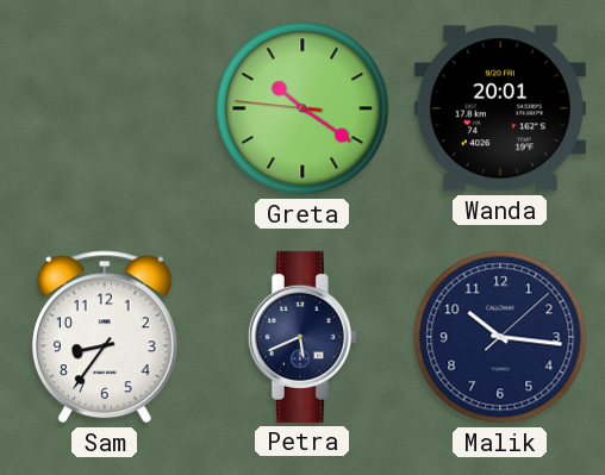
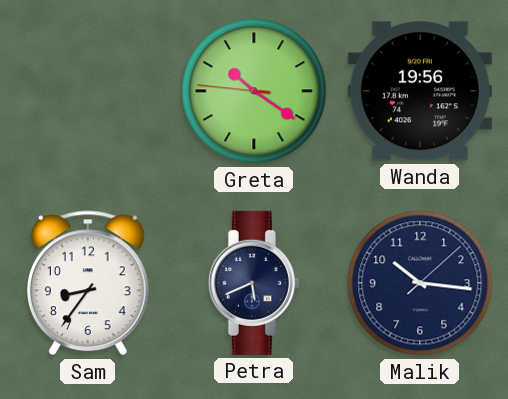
Wanda: 20:01 -> 19:56
